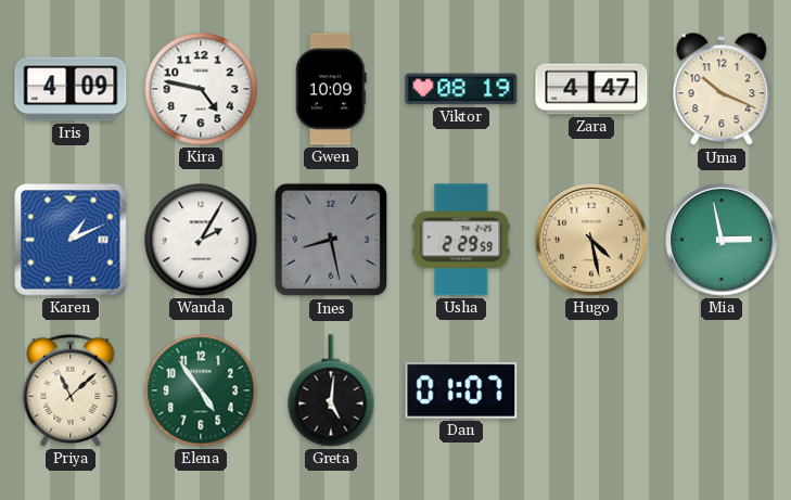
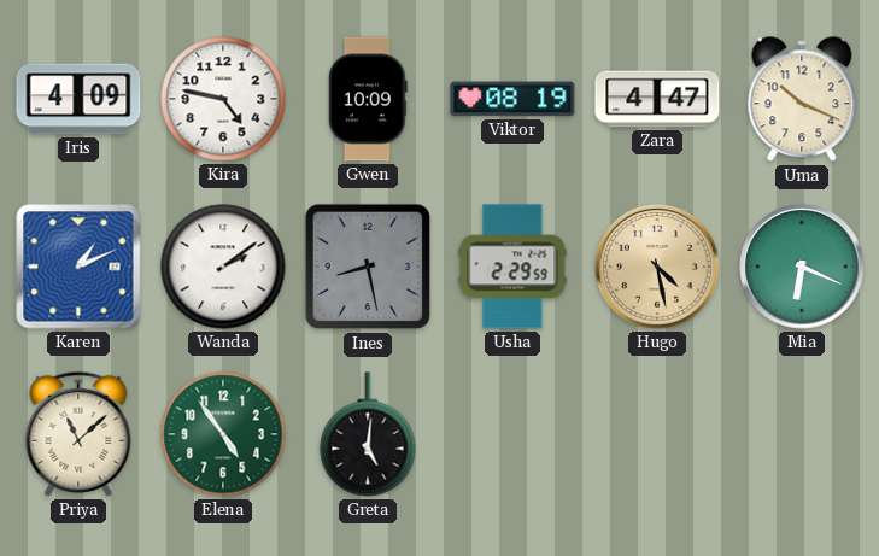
Wanda: 2:05 -> 2:09
Mia: 2:58 -> 6:19
Dan: 01:07 -> none
